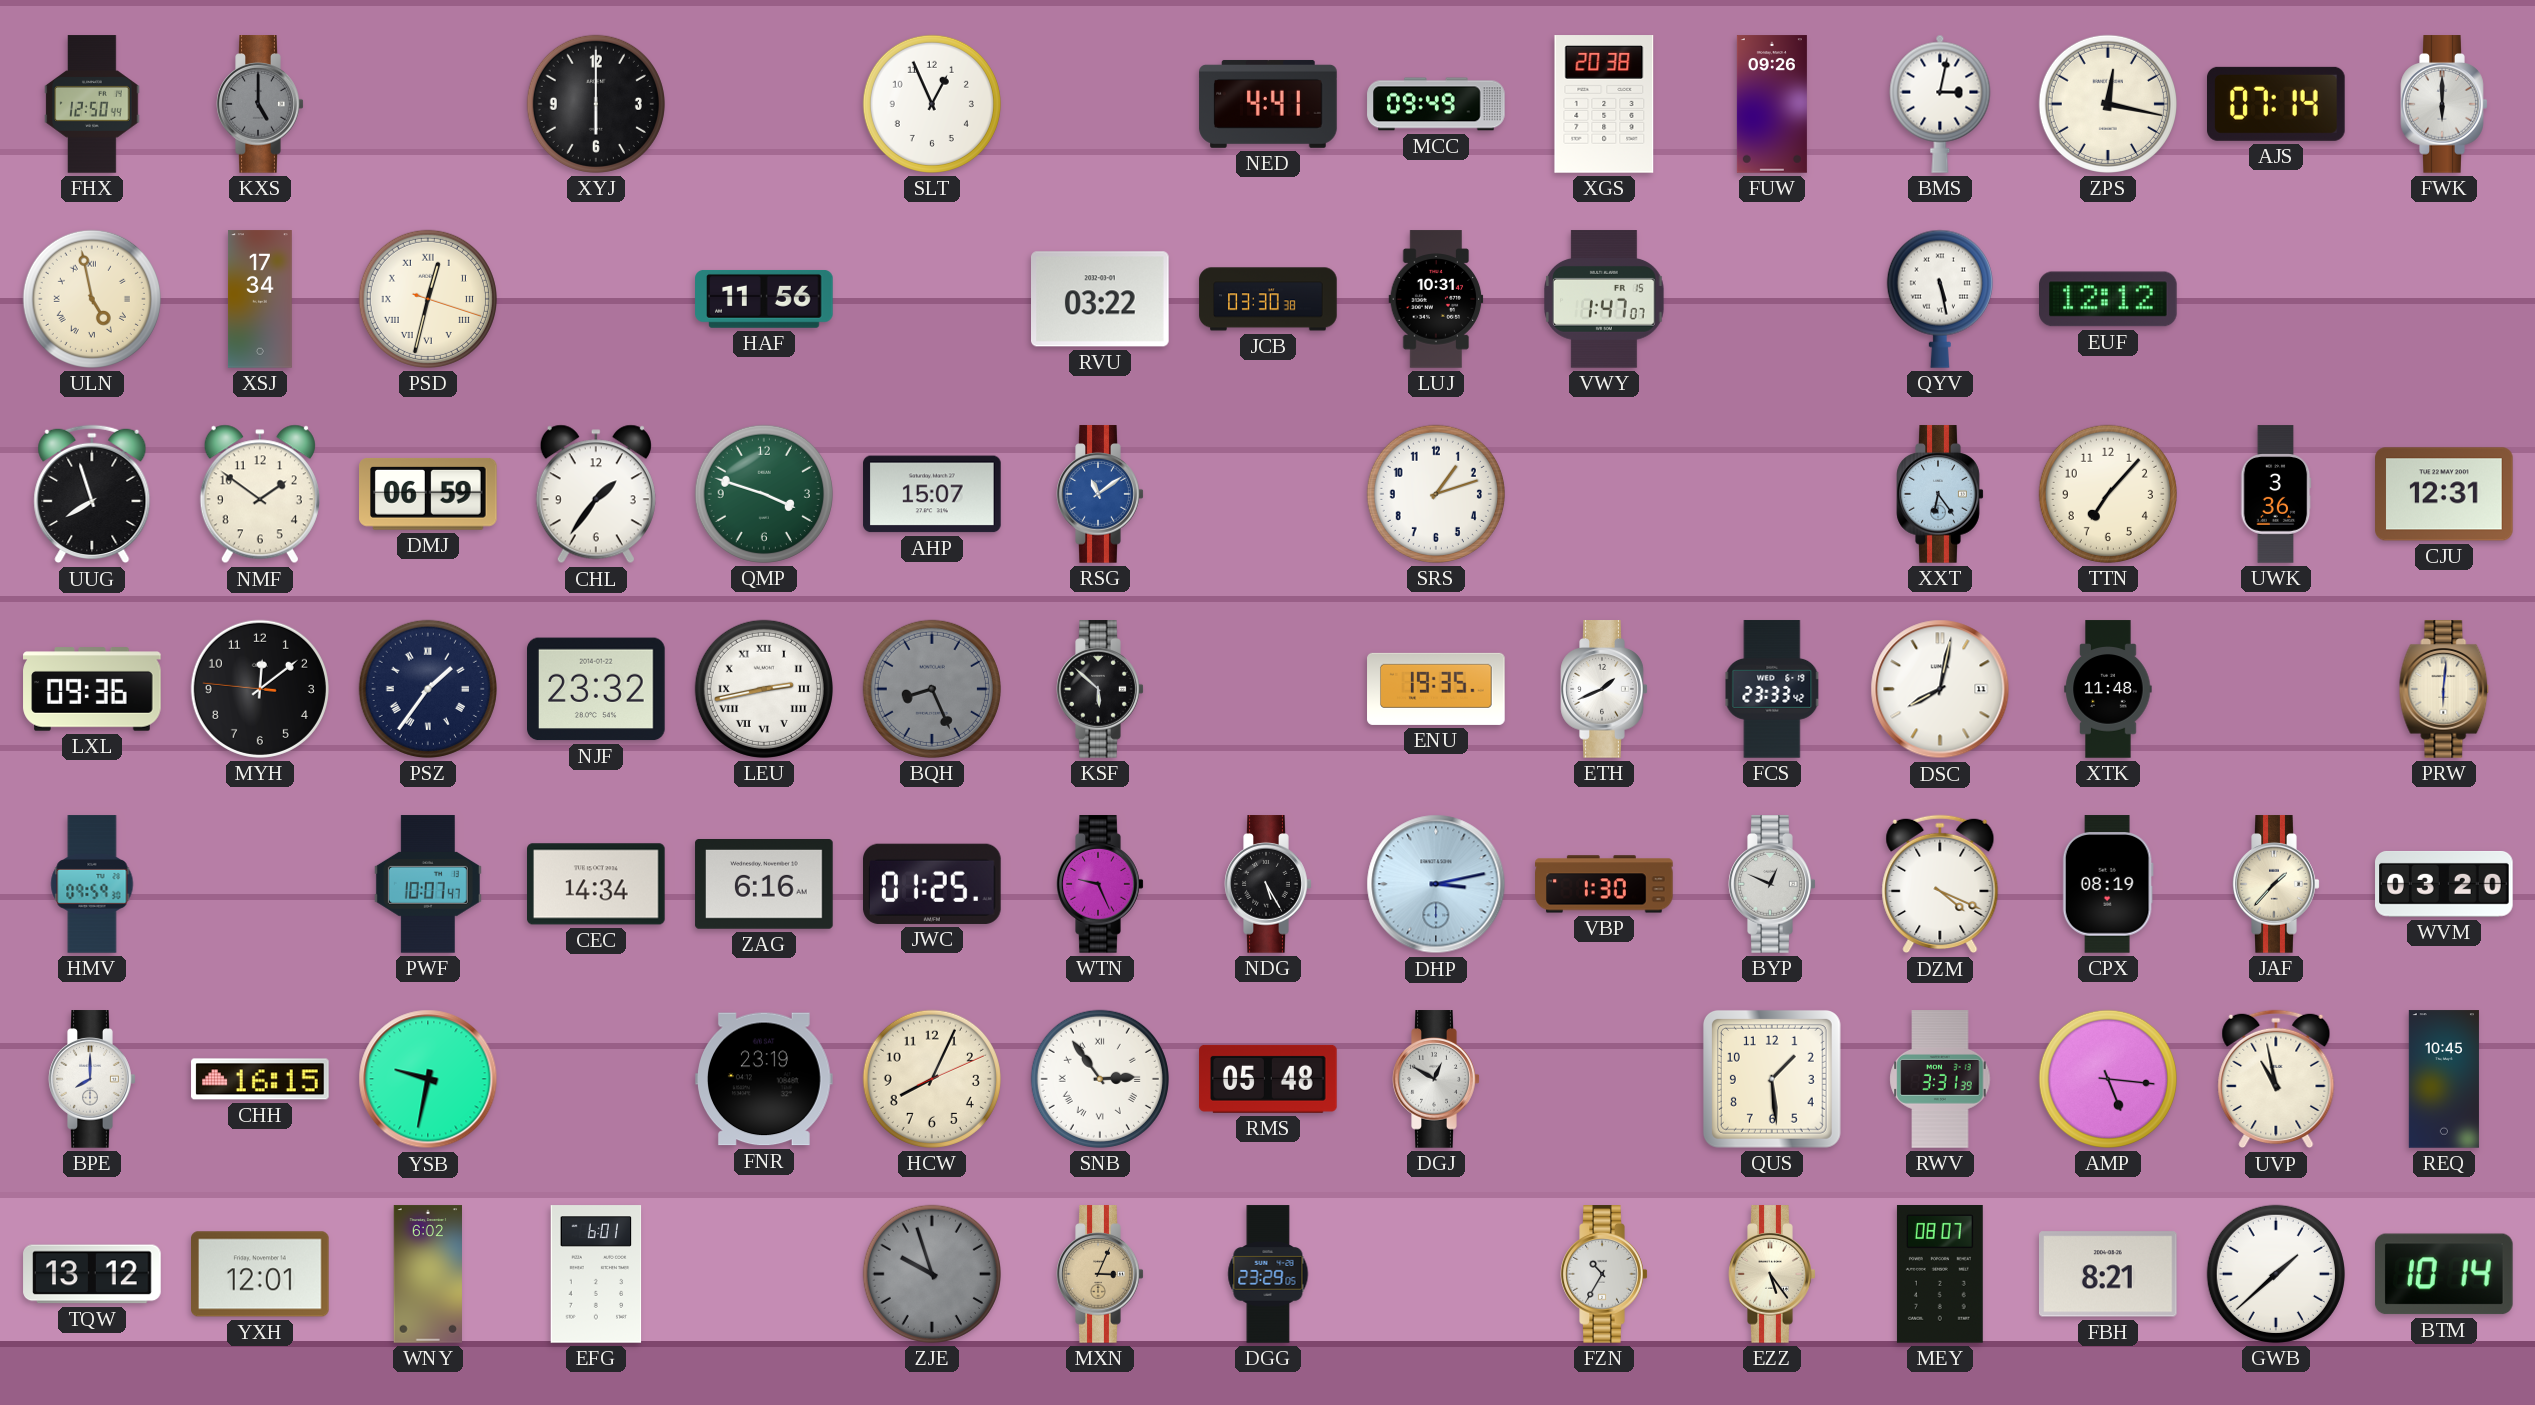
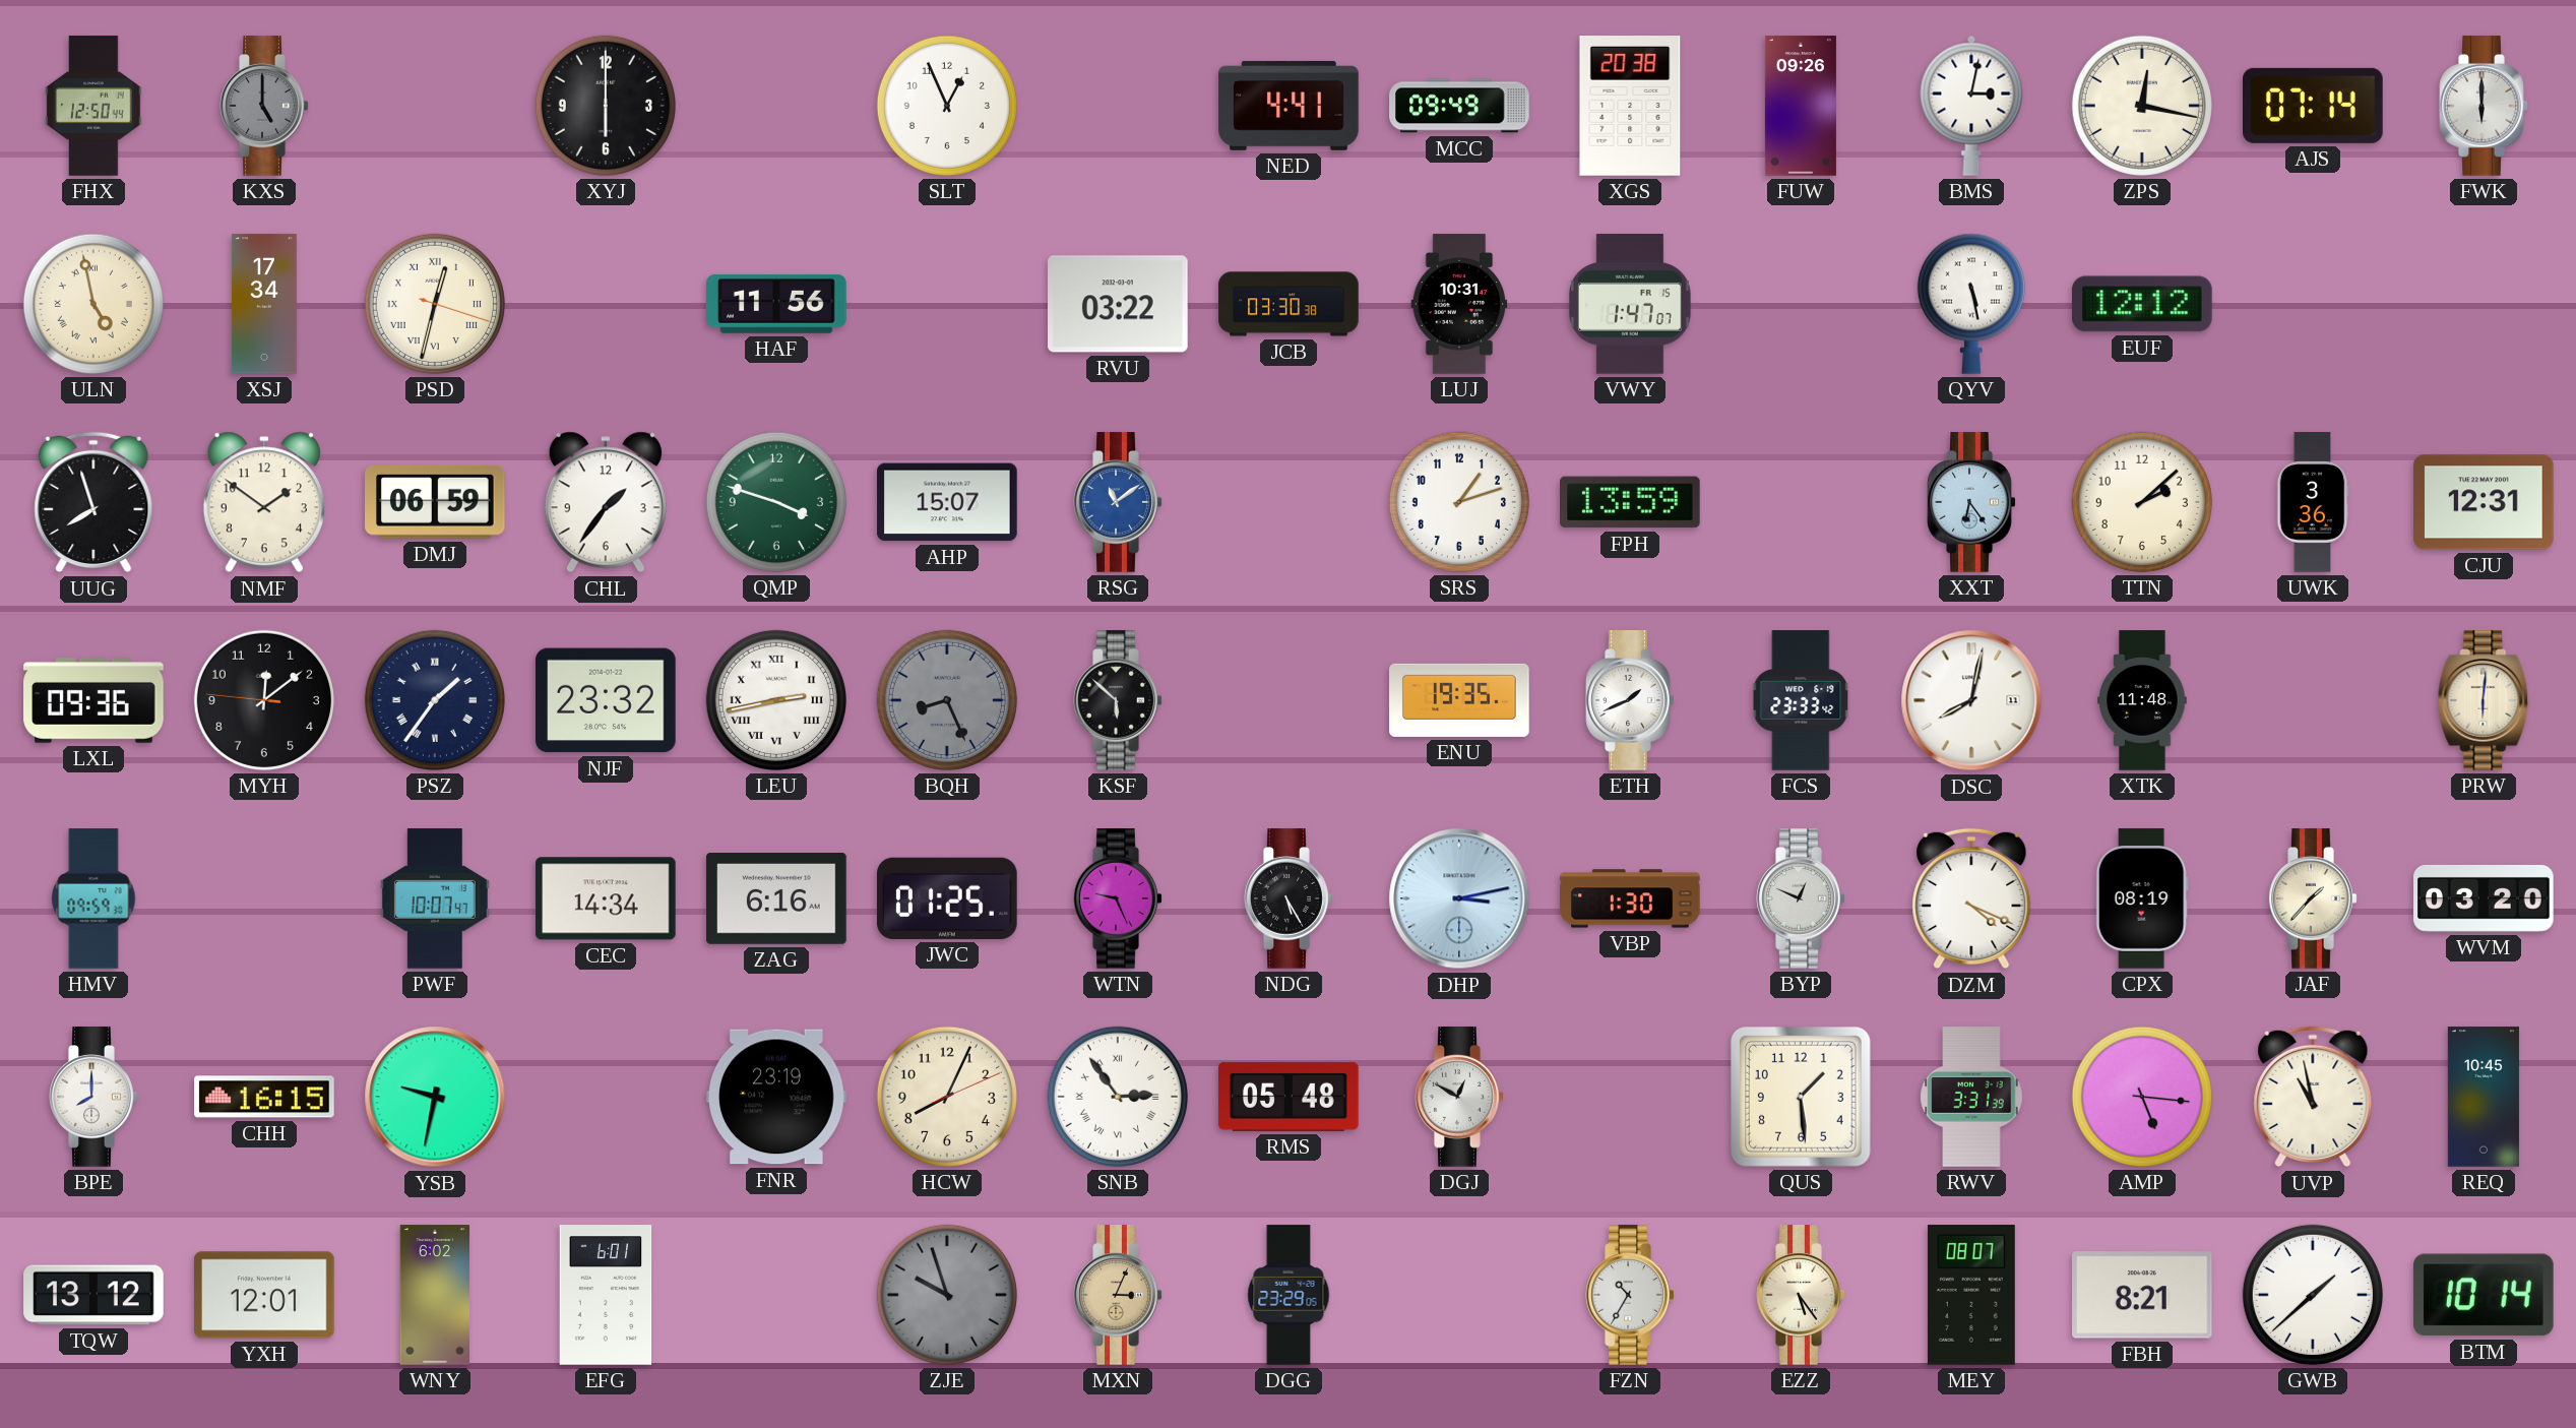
FPH: none -> 13:59
TTN: 7:07 -> 2:08
